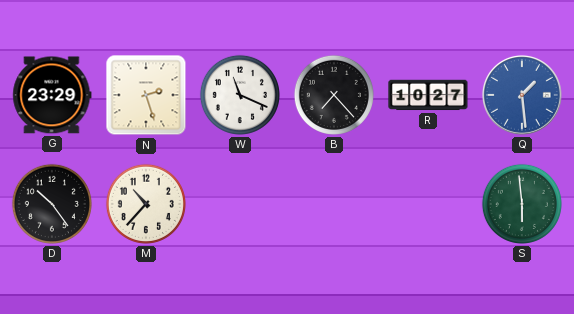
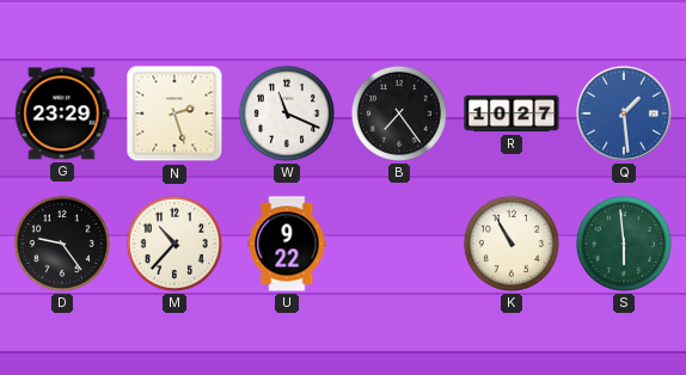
B: 7:23 -> 7:24
D: 10:24 -> 9:24
U: none -> 9:22
K: none -> 10:55
